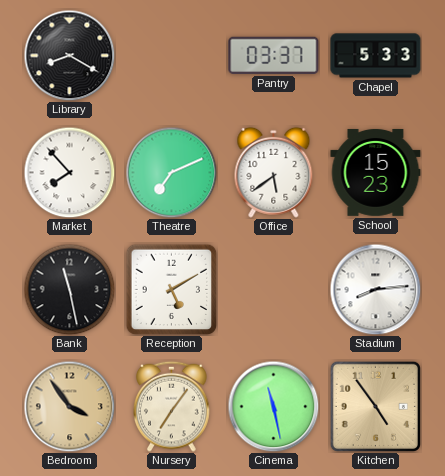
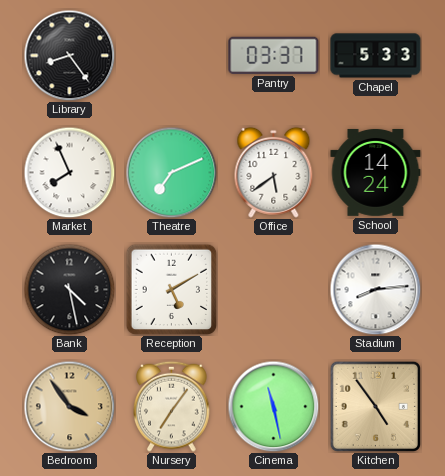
Library: 8:20 -> 8:24
Market: 7:53 -> 7:56
School: 15:23 -> 14:24
Bank: 11:28 -> 4:28
